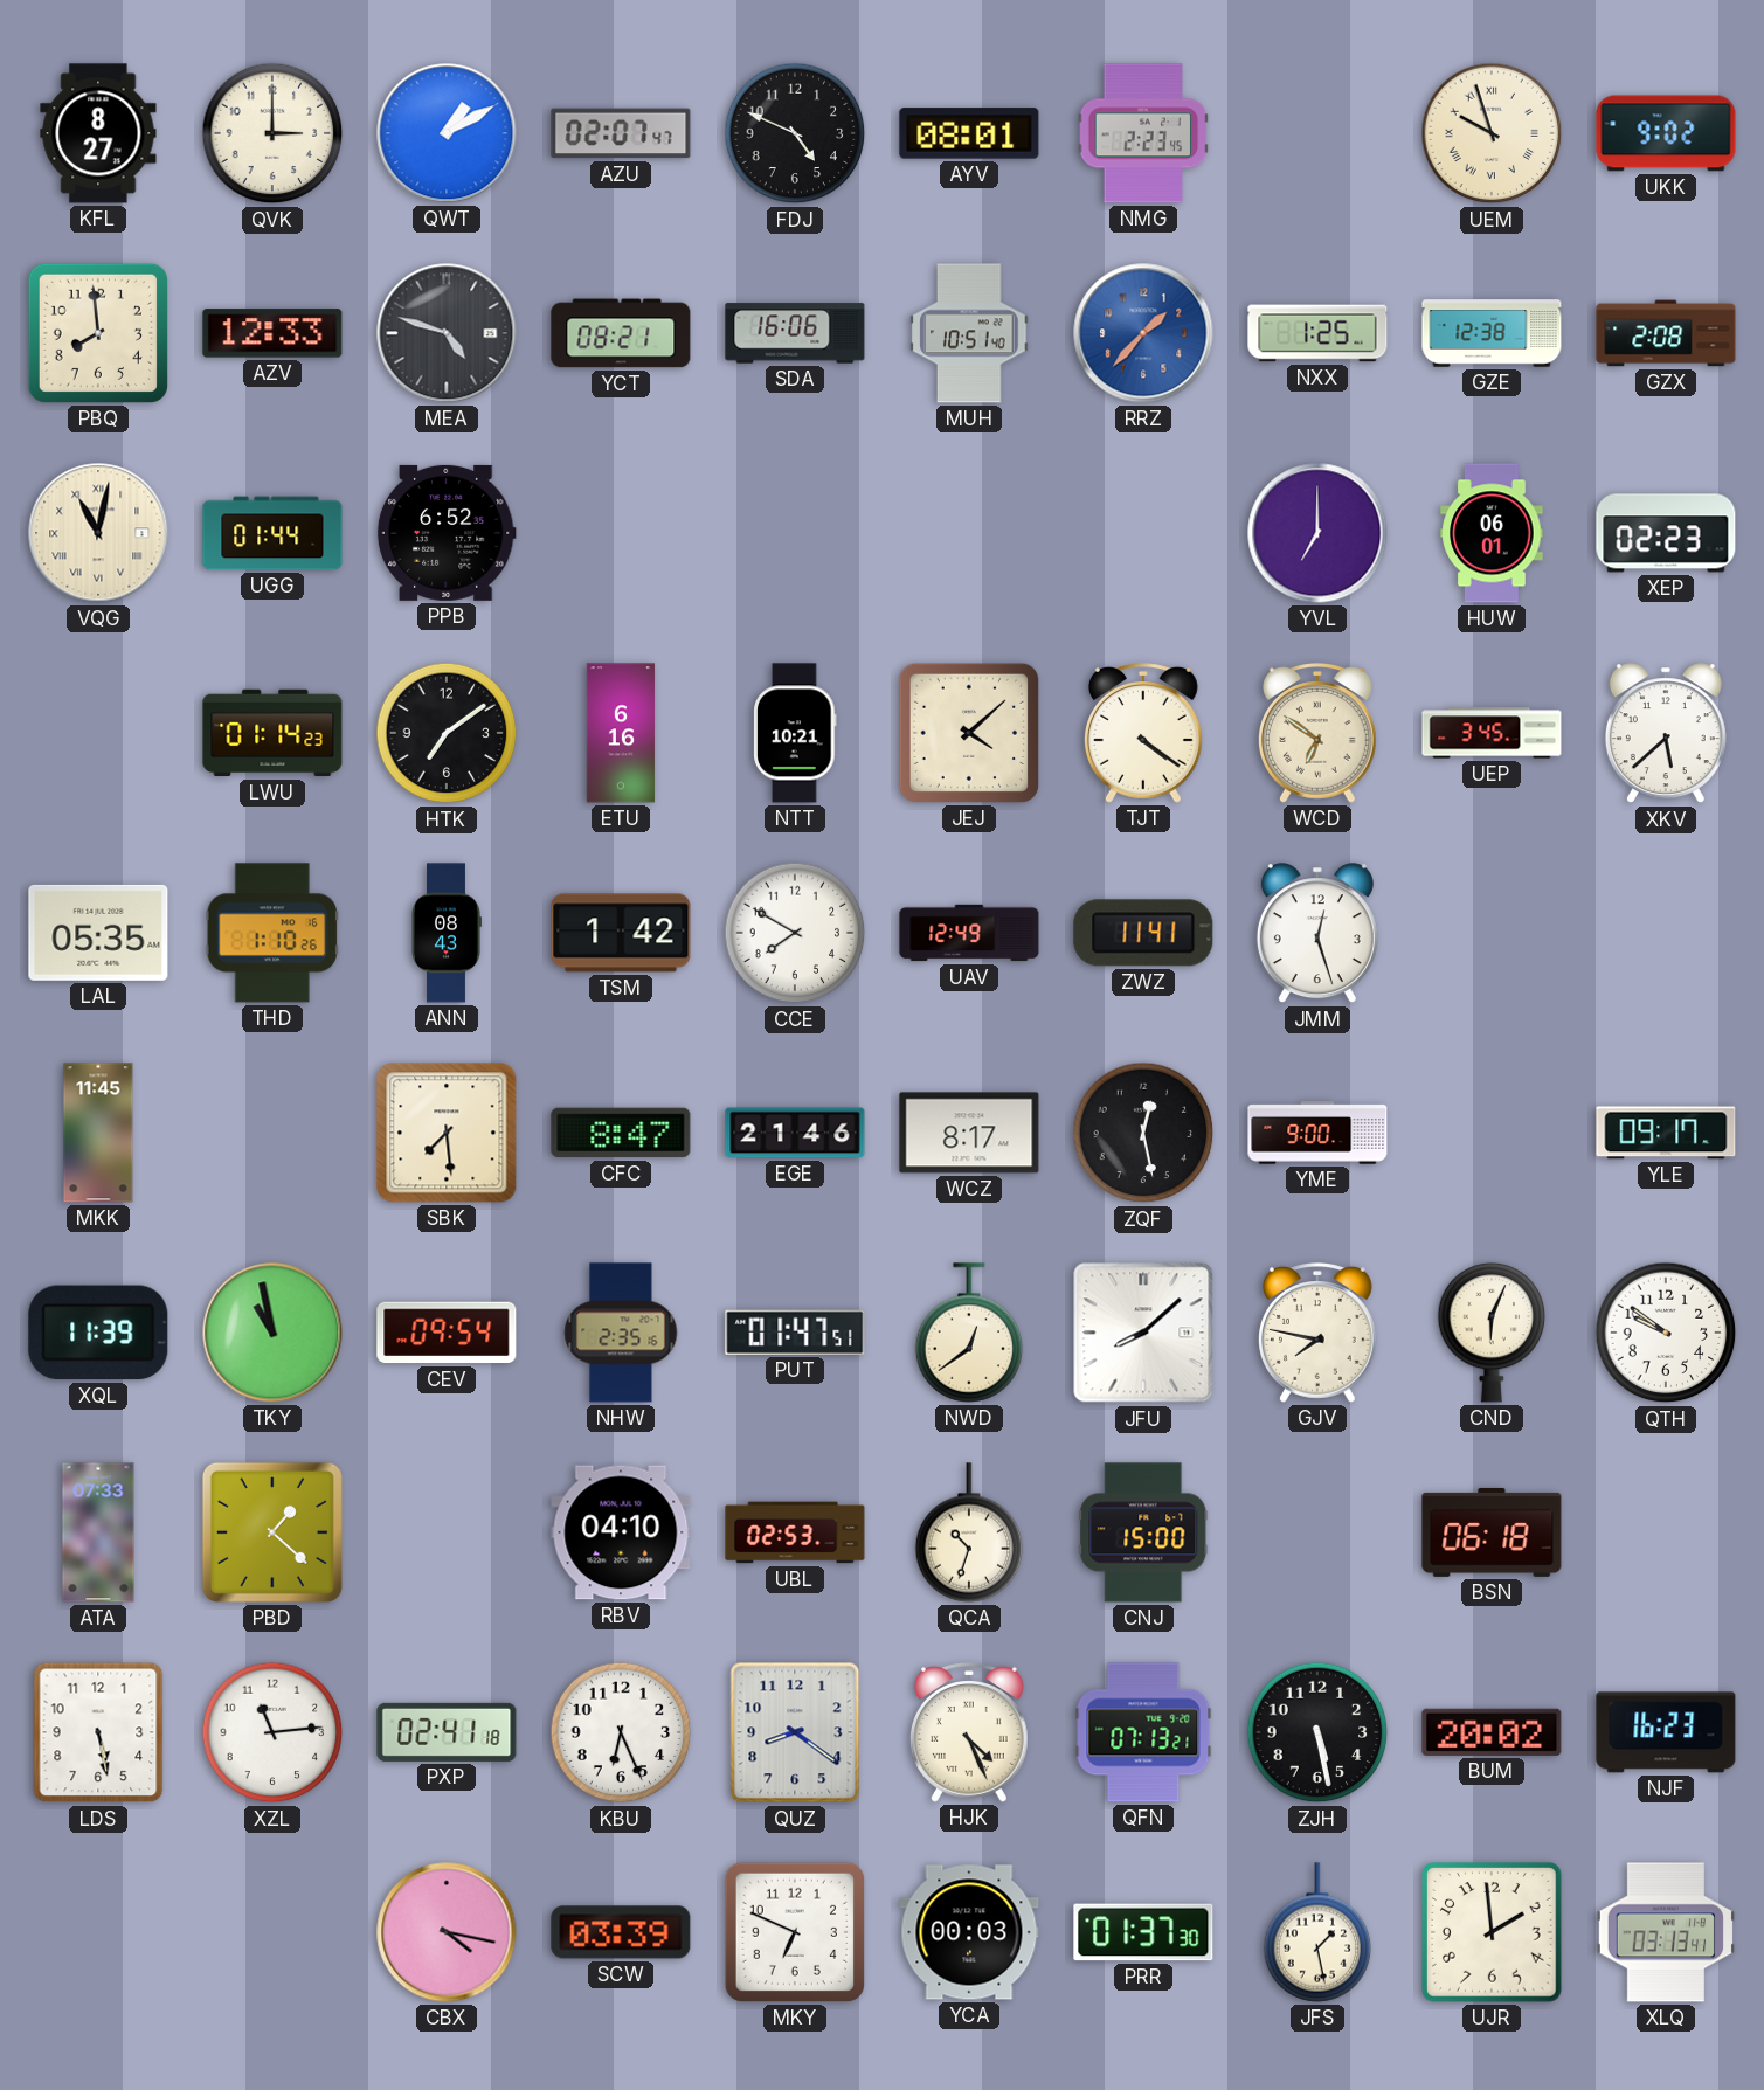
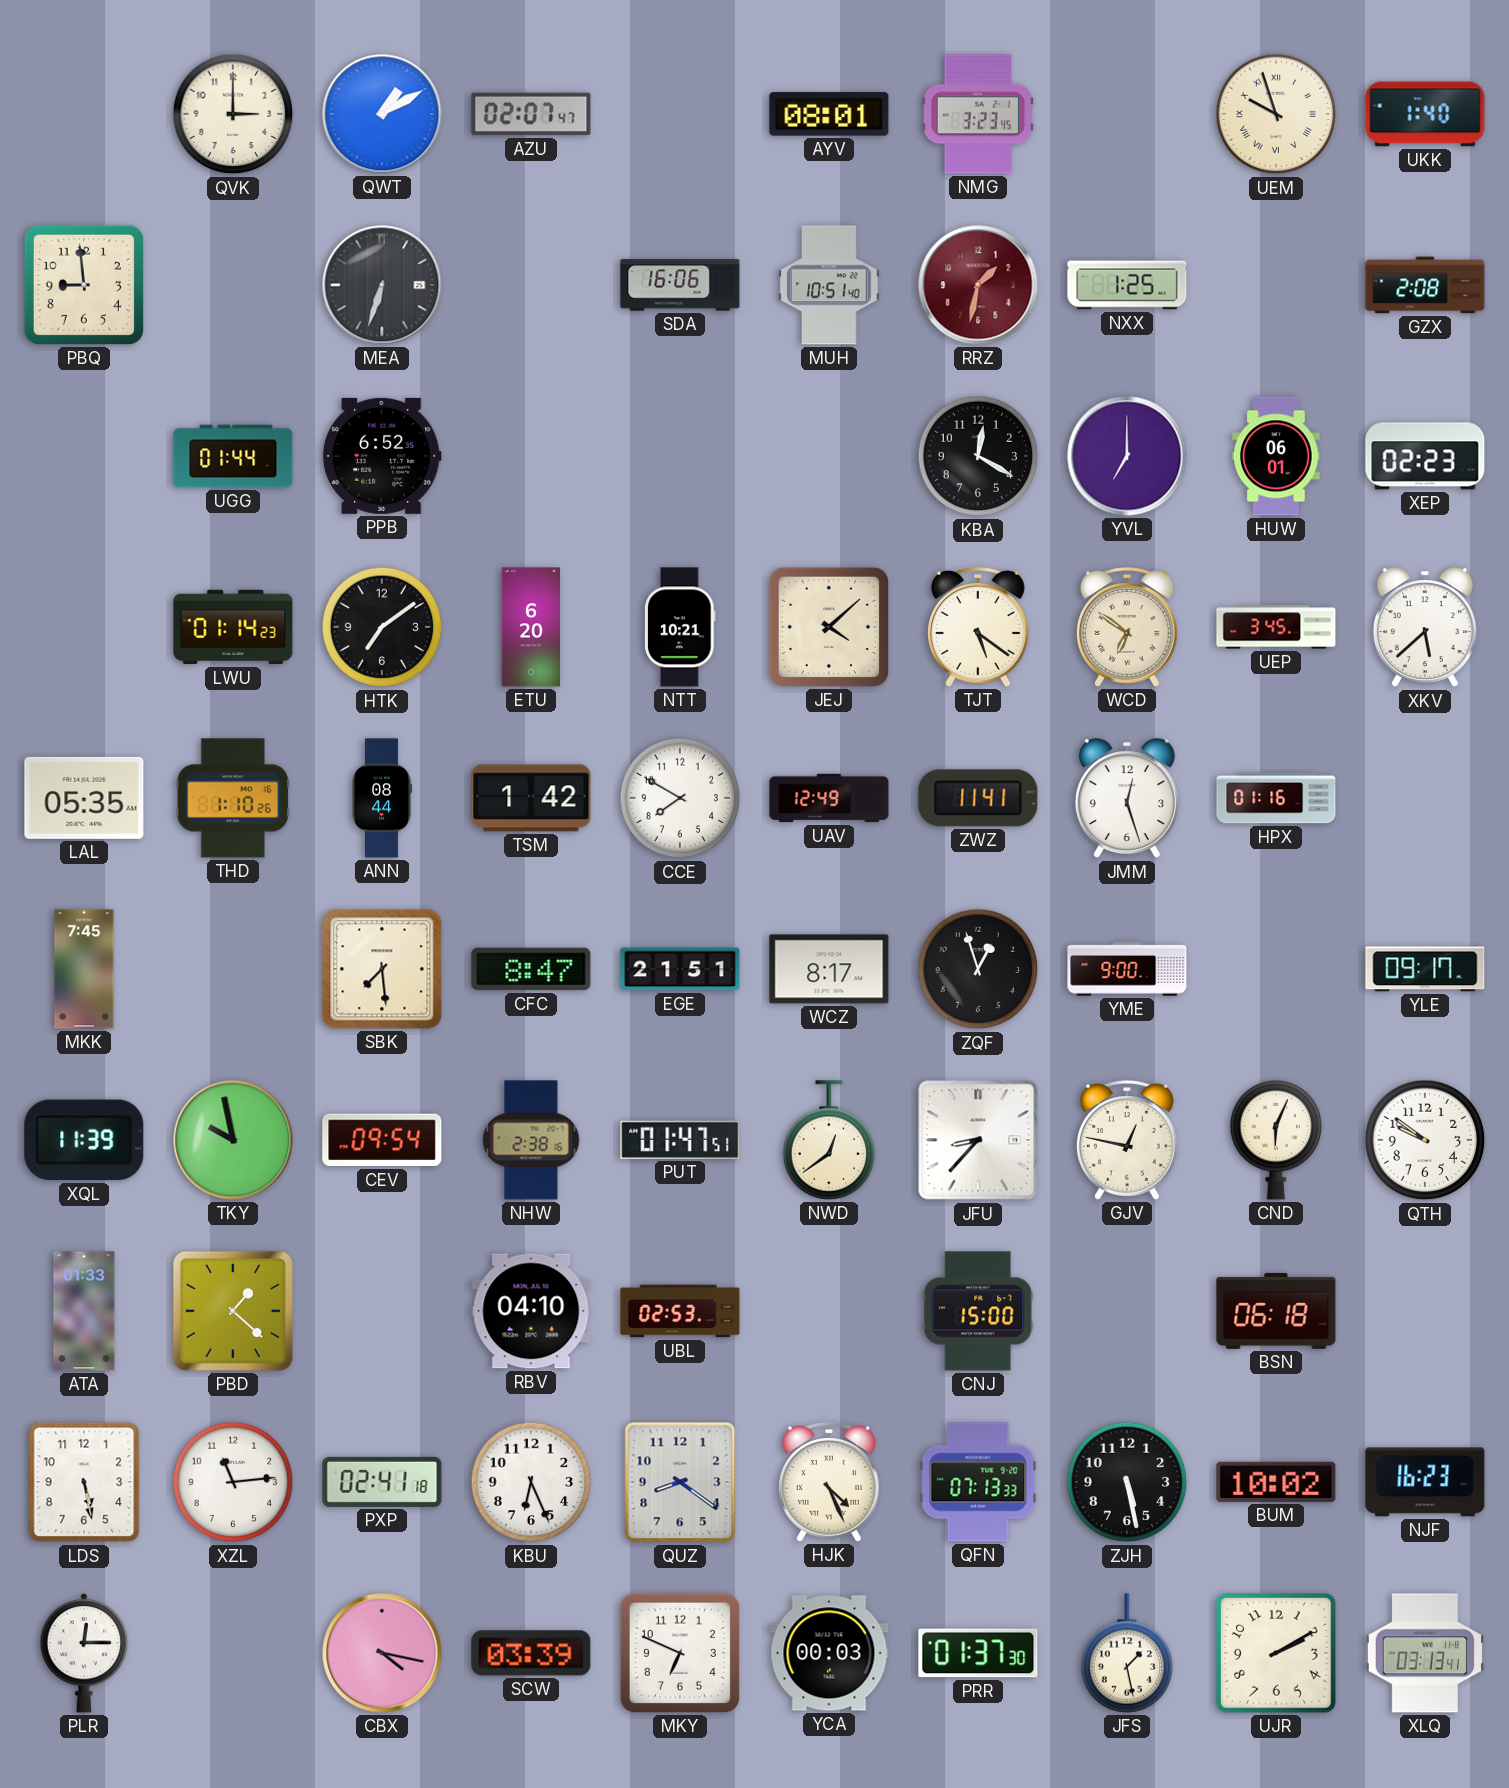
KFL: 8:27 -> none
FDJ: 4:49 -> none
NMG: 2:23 -> 3:23
UKK: 9:02 -> 1:40
PBQ: 7:59 -> 8:59
AZV: 12:33 -> none
MEA: 4:48 -> 6:33
YCT: 08:21 -> none
RRZ: 1:37 -> 1:32
RRZ dial: blue -> burgundy
GZE: 12:38 -> none
VQG: 11:02 -> none
KBA: none -> 12:20
ETU: 6:16 -> 6:20
TJT: 4:21 -> 5:21
ANN: 08:43 -> 08:44
HPX: none -> 01:16
MKK: 11:45 -> 7:45
EGE: 21:46 -> 21:51
ZQF: 12:28 -> 12:57
TKY: 10:58 -> 9:58
NHW: 2:35 -> 2:38
JFU: 8:08 -> 8:37
GJV: 7:47 -> 12:47
ATA: 07:33 -> 01:33
QCA: 10:33 -> none
QFN: 07:13:21 -> 07:13:33
BUM: 20:02 -> 10:02
PLR: none -> 12:15
UJR: 1:59 -> 2:10
